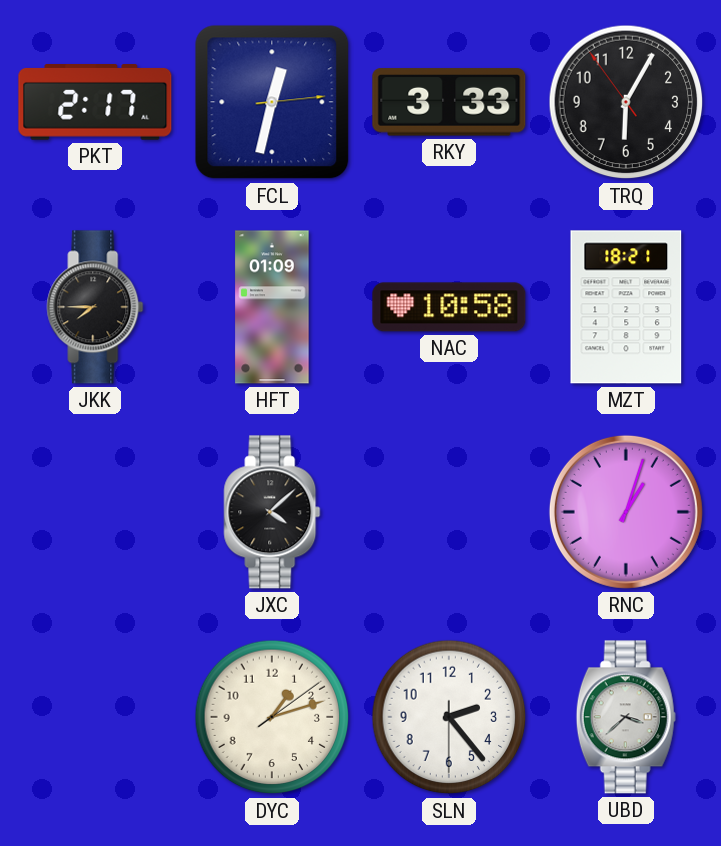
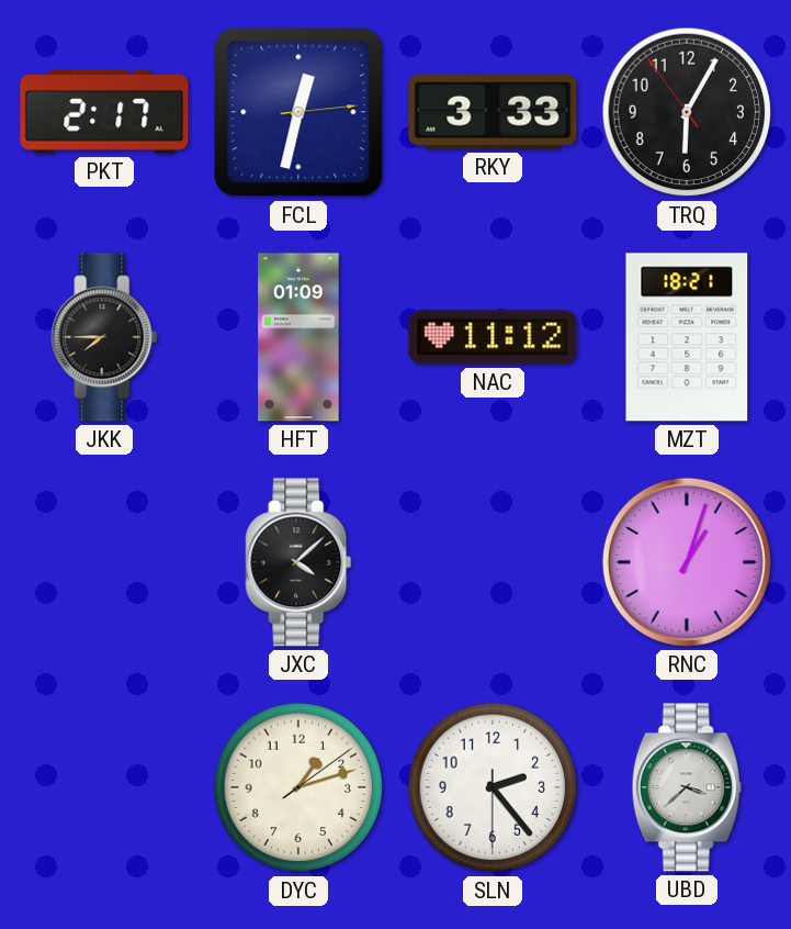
NAC: 10:58 -> 11:12
